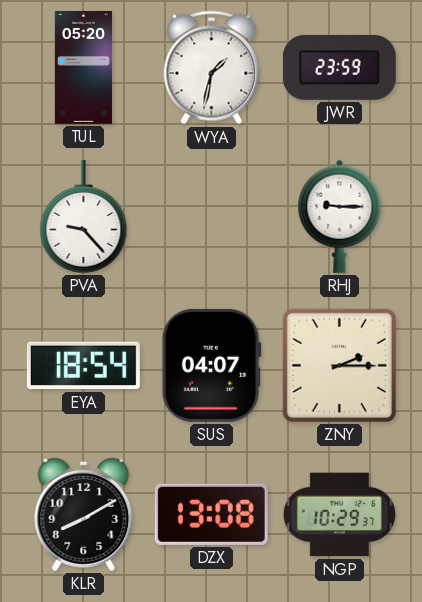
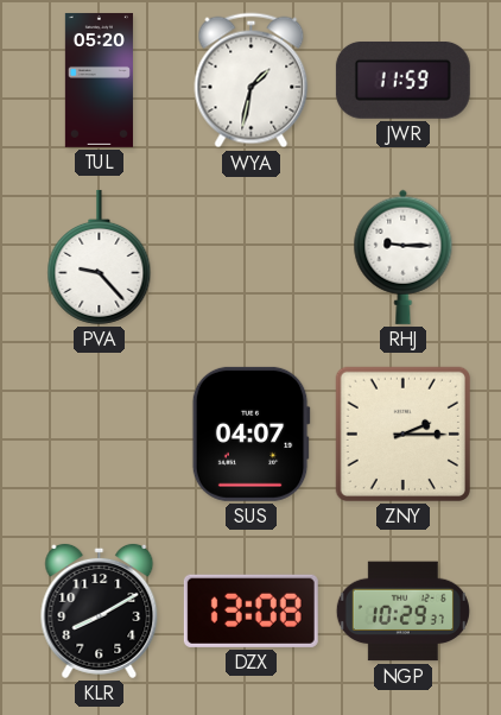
JWR: 23:59 -> 11:59
EYA: 18:54 -> none
